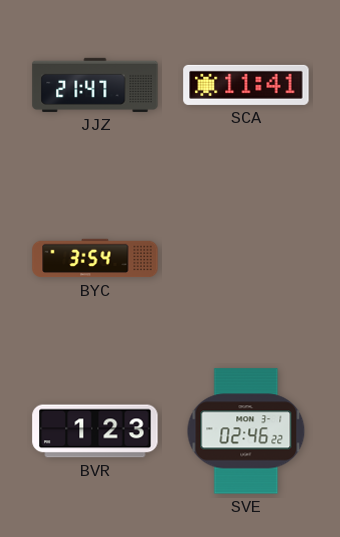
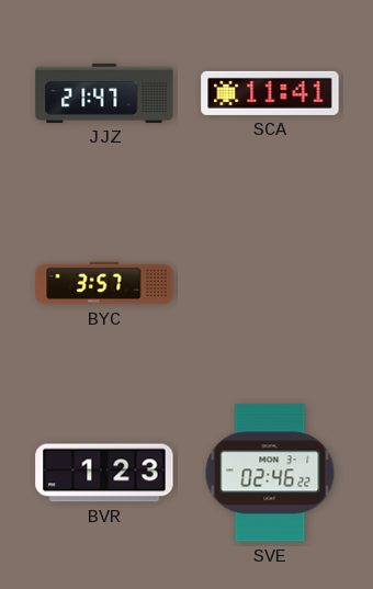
BYC: 3:54 -> 3:57
